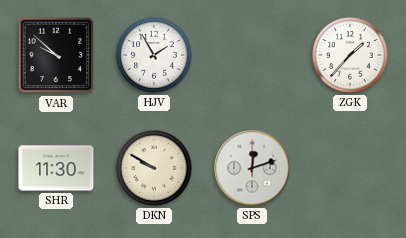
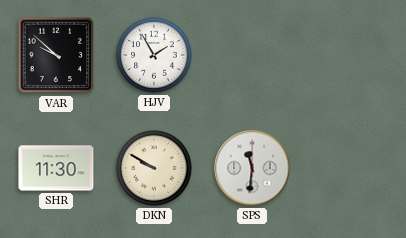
ZGK: 1:37 -> none
SPS: 12:12 -> 11:31
